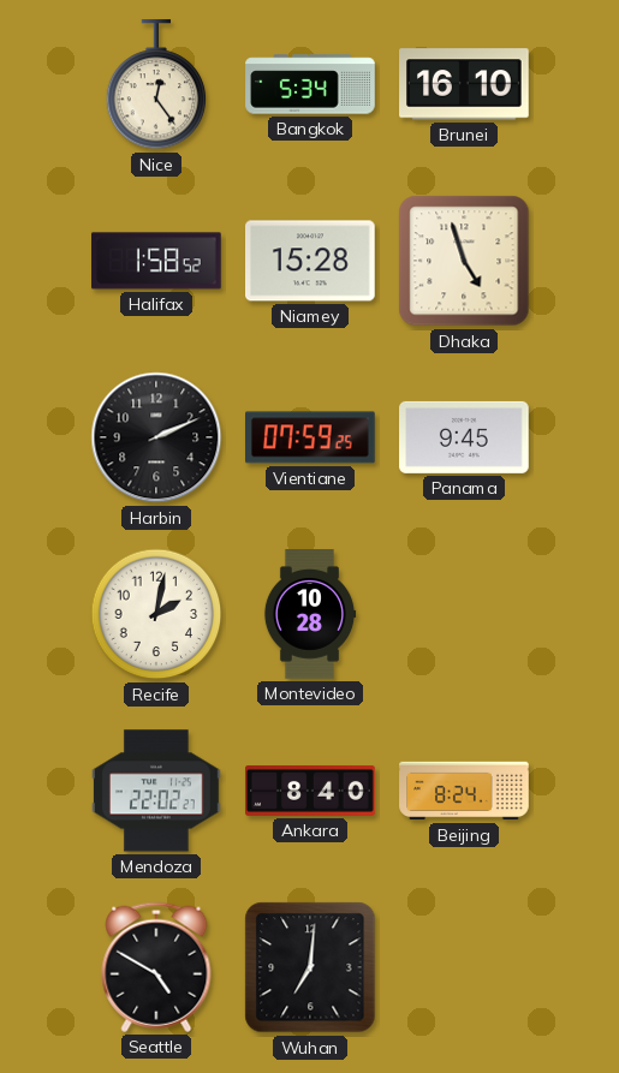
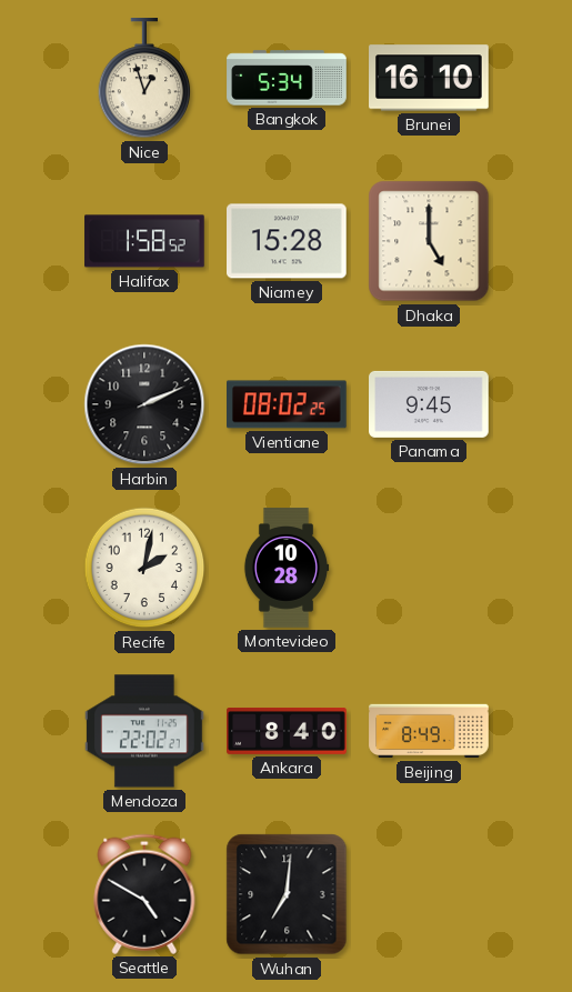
Nice: 12:24 -> 12:57
Dhaka: 4:57 -> 5:00
Vientiane: 07:59 -> 08:02
Beijing: 8:24 -> 8:49
